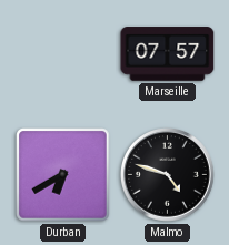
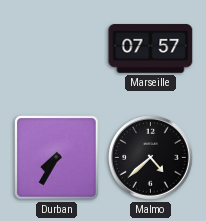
Durban: 6:40 -> 7:35
Malmo: 4:48 -> 4:38
